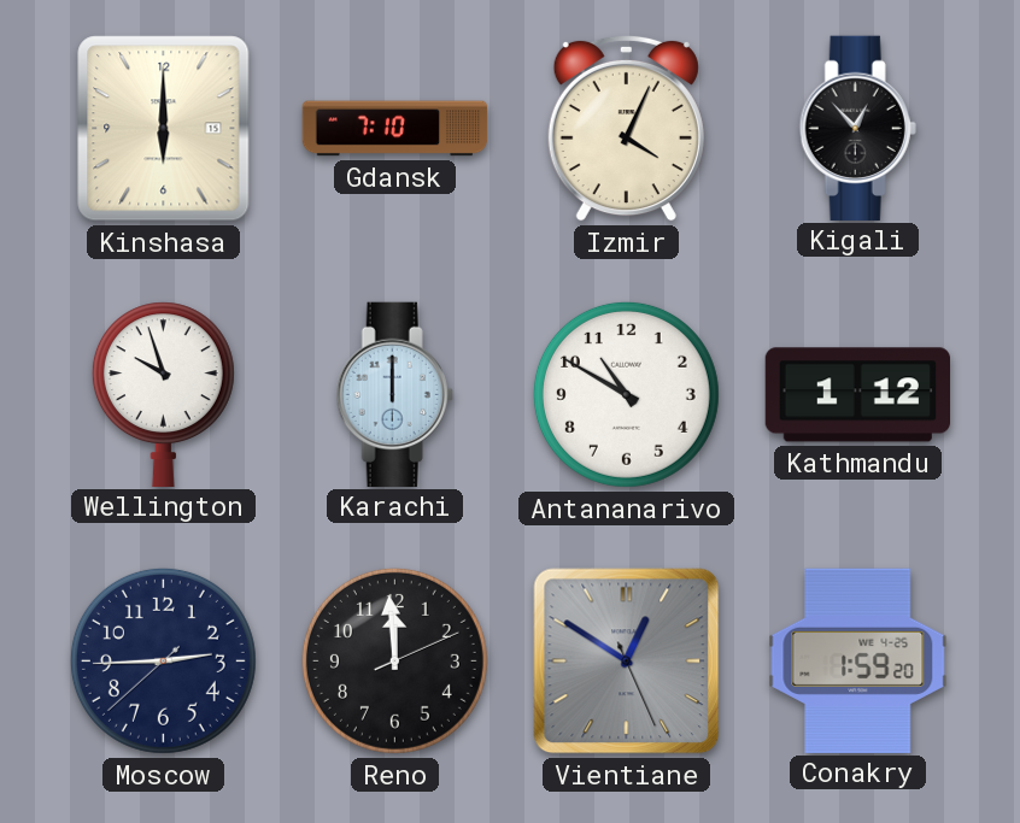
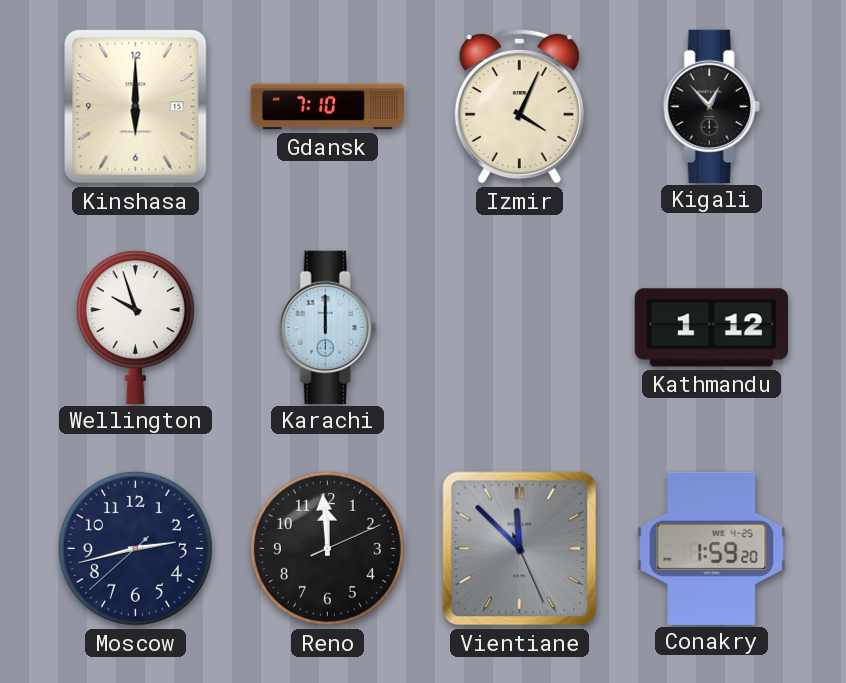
Antananarivo: 10:50 -> none
Moscow: 2:44 -> 2:42
Vientiane: 12:50 -> 11:52
